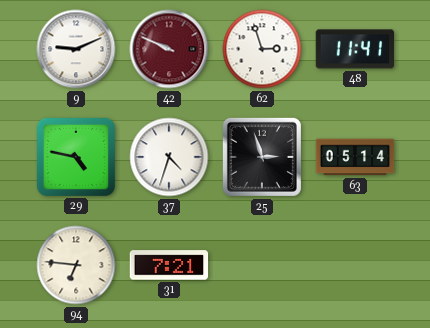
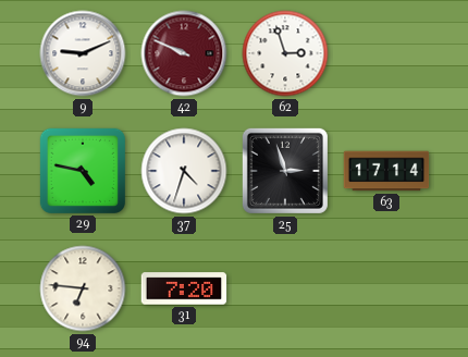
48: 11:41 -> none
63: 05:14 -> 17:14
31: 7:21 -> 7:20
